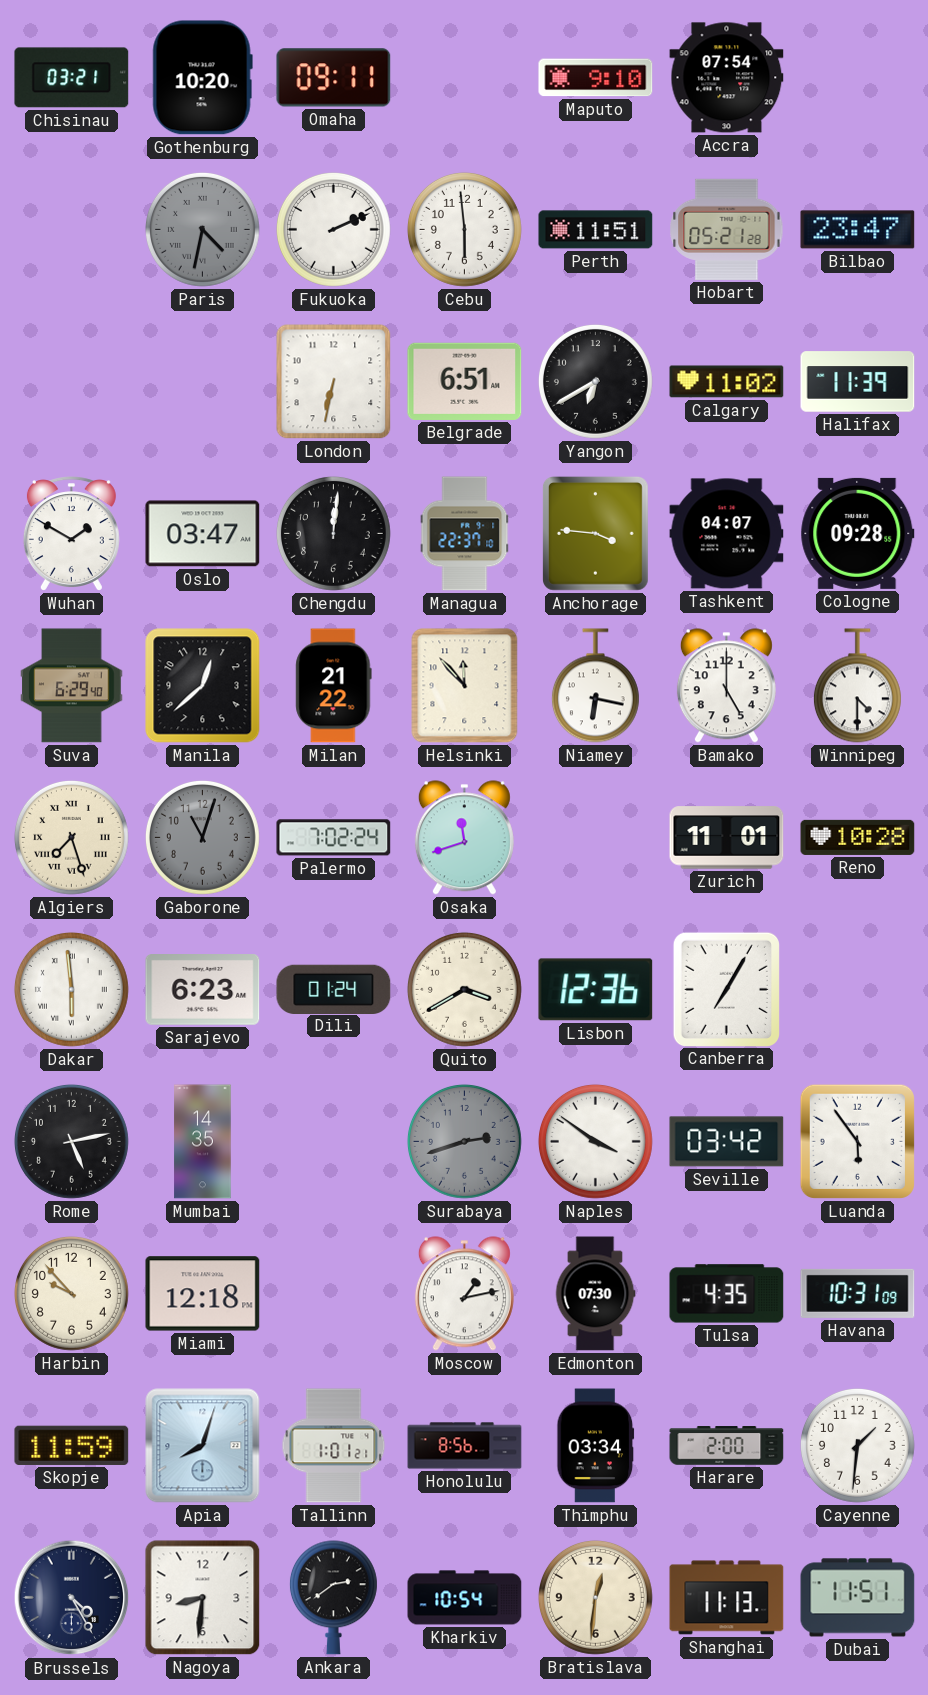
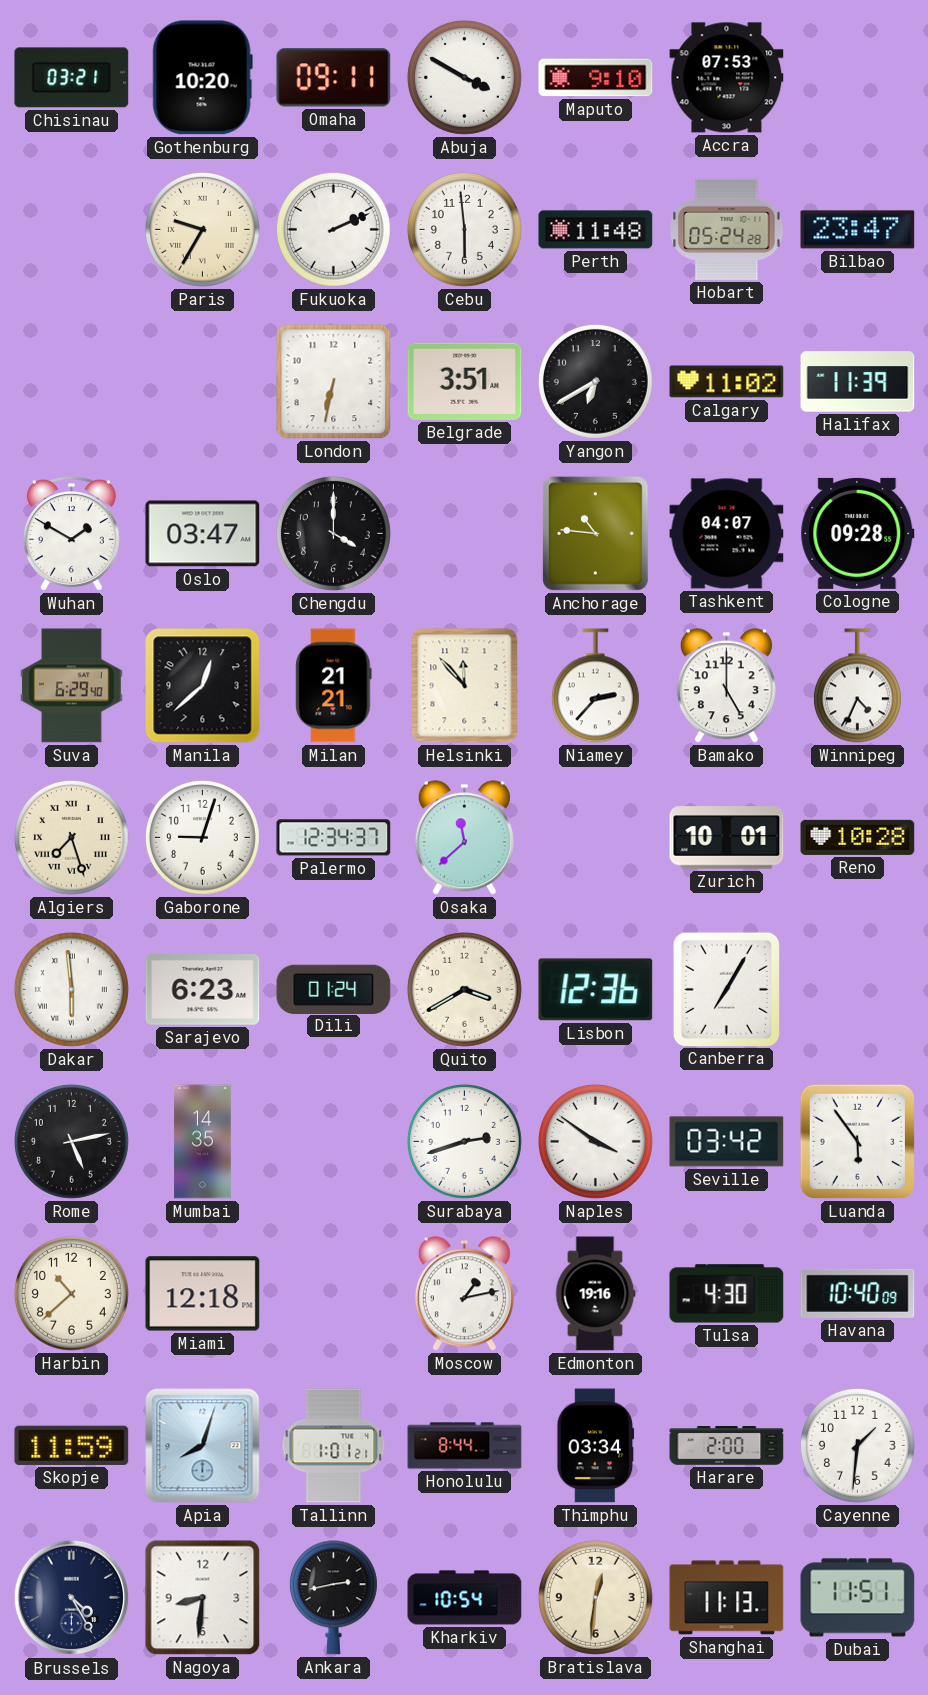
Abuja: none -> 3:50
Accra: 07:54 -> 07:53
Paris: 4:32 -> 9:35
Paris dial: grey -> cream
Perth: 11:51 -> 11:48
Hobart: 05:21 -> 05:24
Belgrade: 6:51 -> 3:51
Chengdu: 12:01 -> 4:00
Managua: 22:37 -> none
Anchorage: 3:46 -> 10:46
Milan: 21:22 -> 21:21
Niamey: 6:17 -> 2:37
Winnipeg: 4:30 -> 4:34
Gaborone: 11:03 -> 9:03
Gaborone dial: grey -> white
Palermo: 7:02 -> 12:34
Osaka: 11:42 -> 11:38
Zurich: 11:01 -> 10:01
Surabaya dial: grey -> white
Harbin: 9:53 -> 10:38
Edmonton: 07:30 -> 19:16
Tulsa: 4:35 -> 4:30
Havana: 10:31 -> 10:40
Honolulu: 8:56 -> 8:44
Ankara: 2:39 -> 2:43
